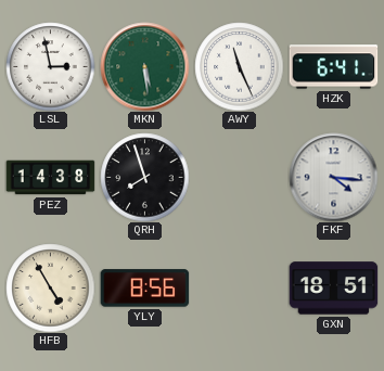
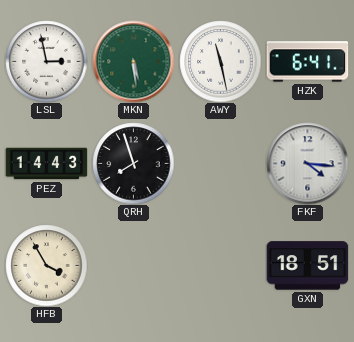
AWY: 11:26 -> 11:28
PEZ: 14:38 -> 14:43
HFB: 4:55 -> 3:55
YLY: 8:56 -> none
